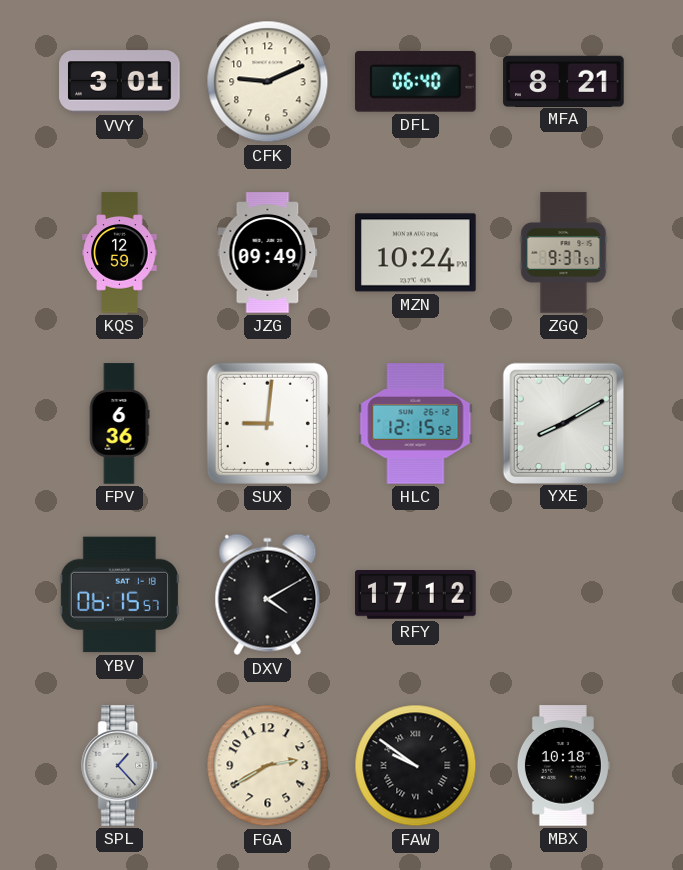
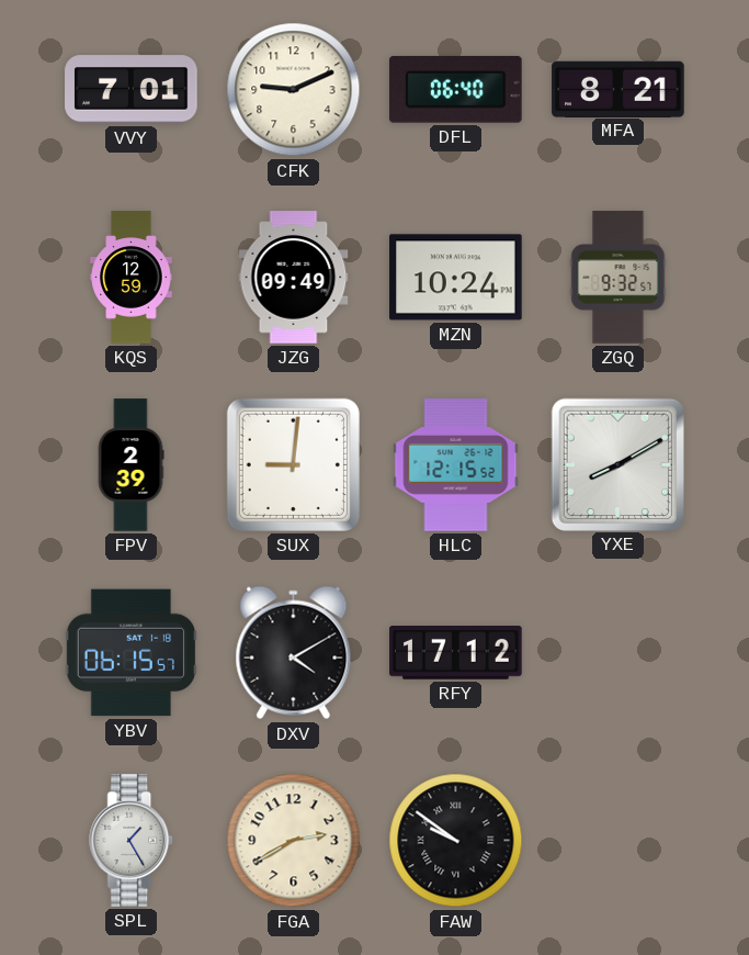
VVY: 3:01 -> 7:01
ZGQ: 9:37 -> 9:32
FPV: 6:36 -> 2:39
SPL: 1:23 -> 1:25
MBX: 10:18 -> none
